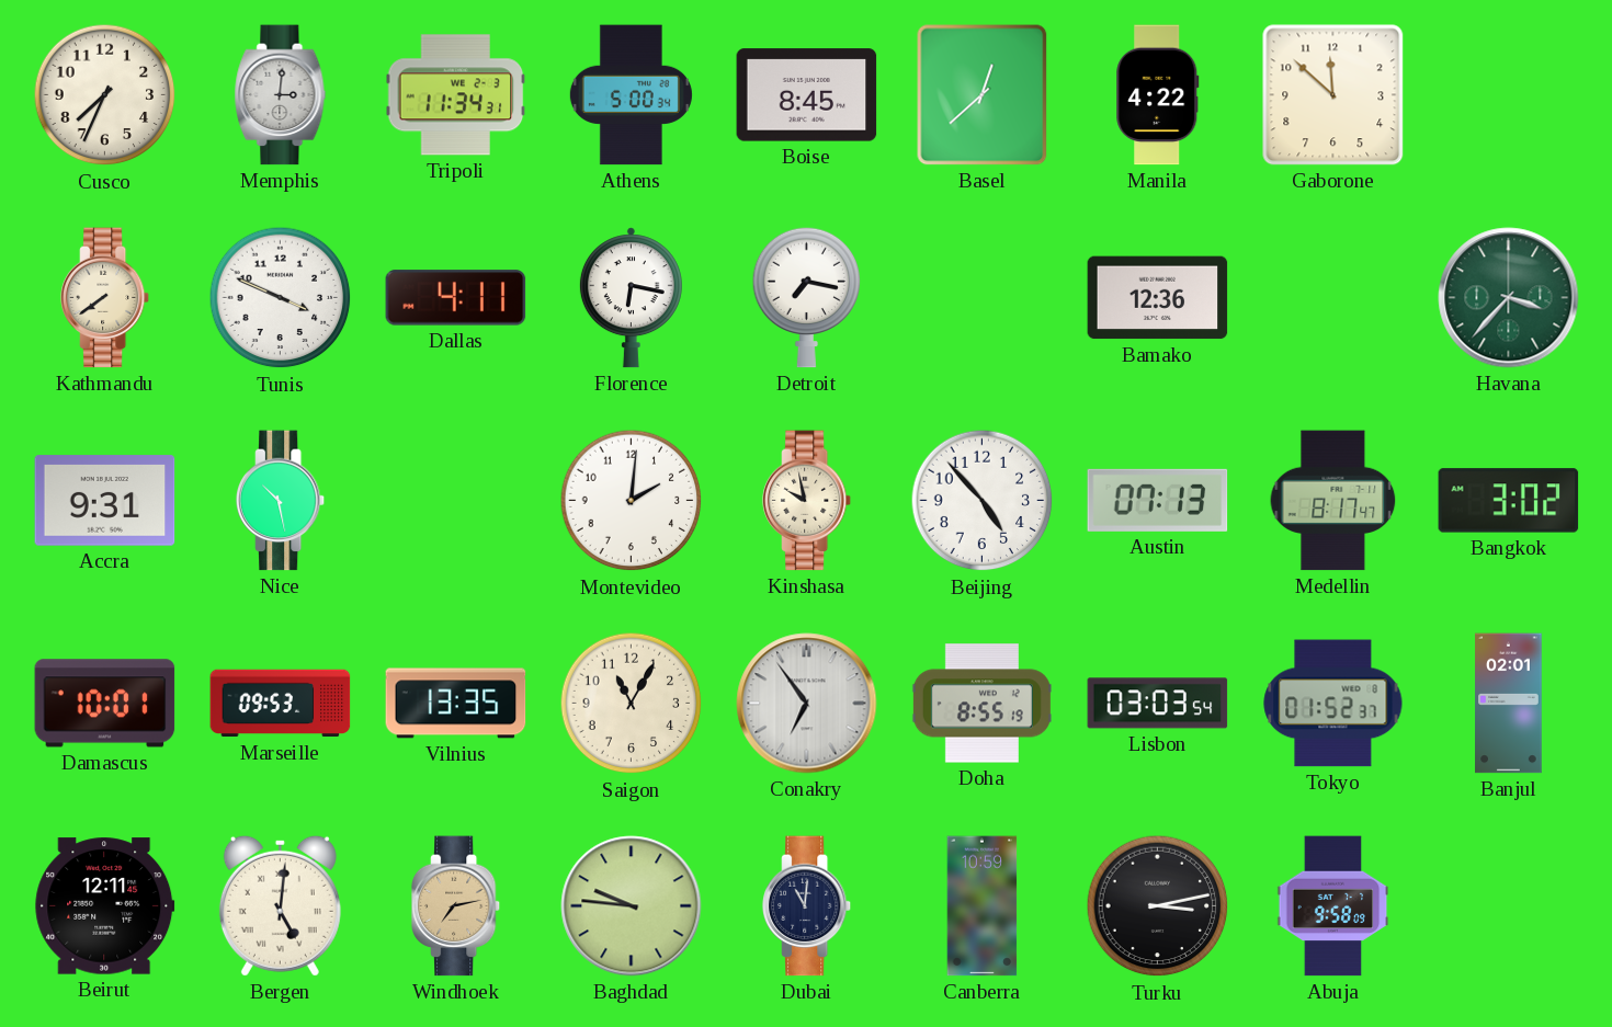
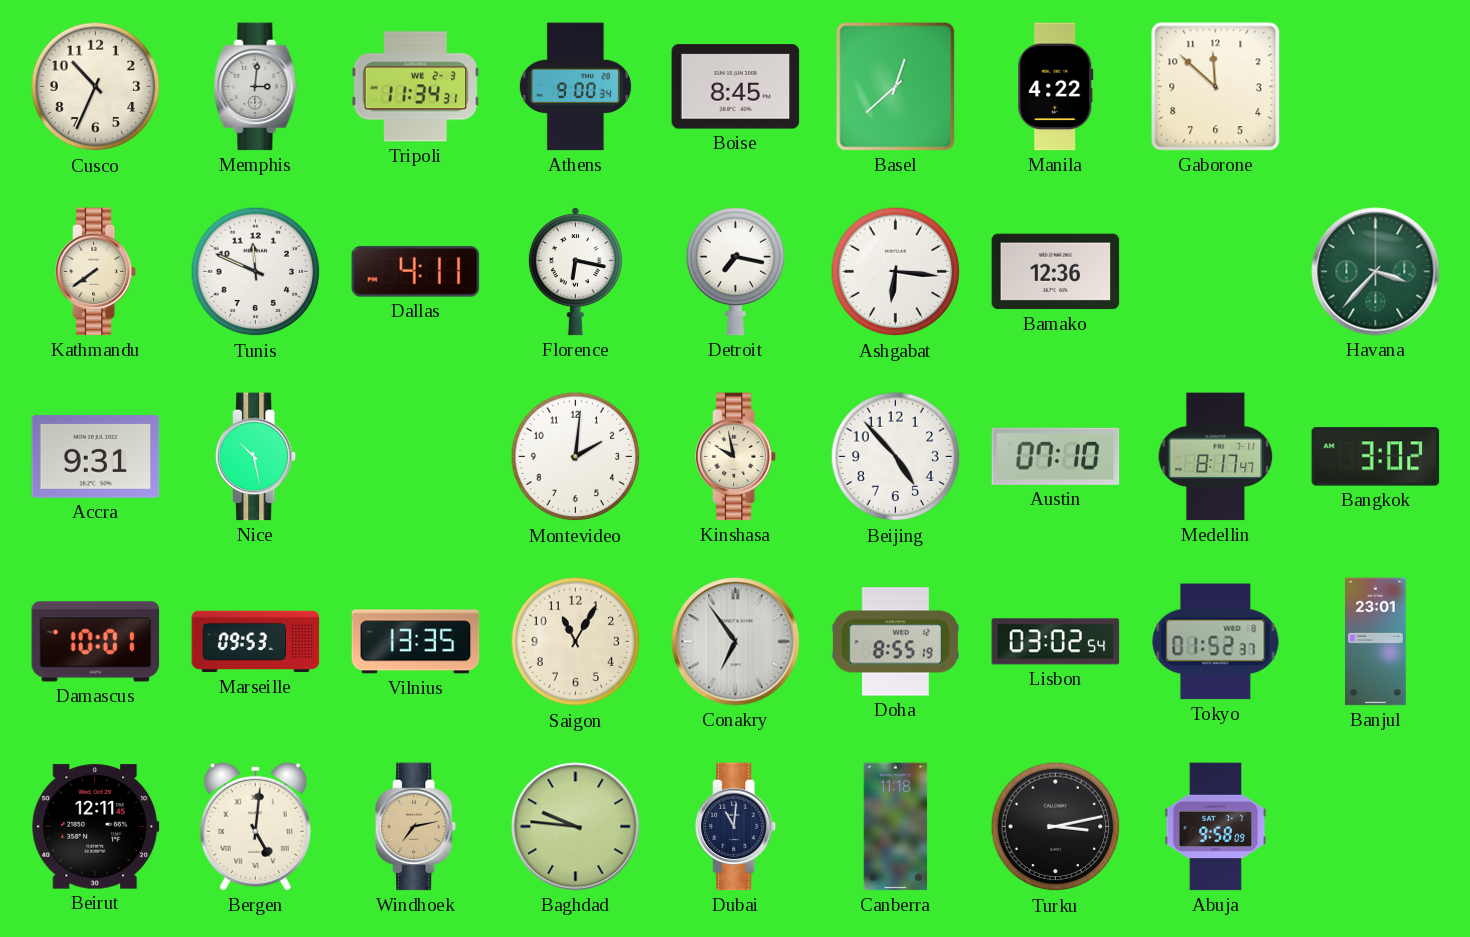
Cusco: 7:34 -> 10:34
Athens: 5:00 -> 9:00
Tunis: 3:49 -> 11:49
Ashgabat: none -> 6:16
Austin: 07:13 -> 07:10
Lisbon: 03:03 -> 03:02
Banjul: 02:01 -> 23:01
Canberra: 10:59 -> 11:18
